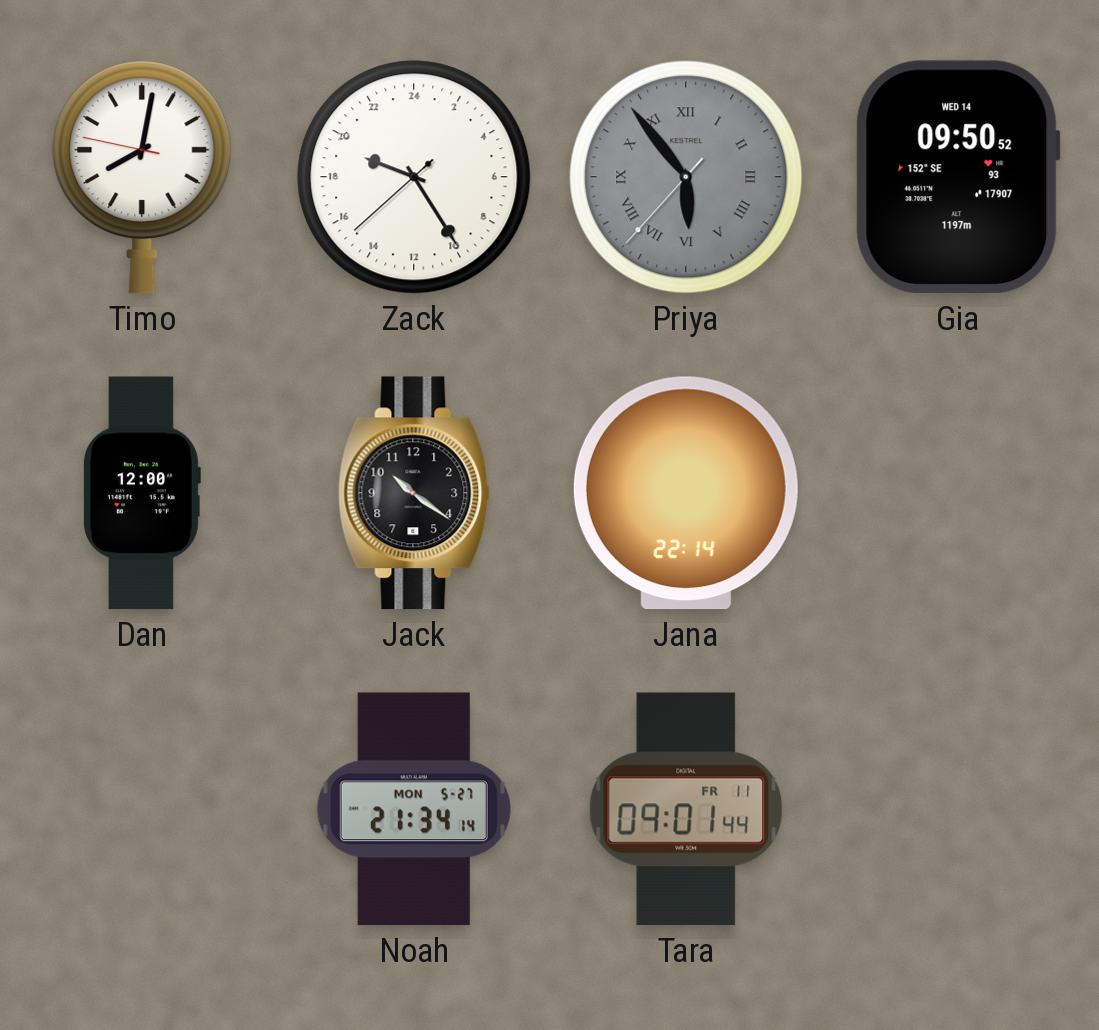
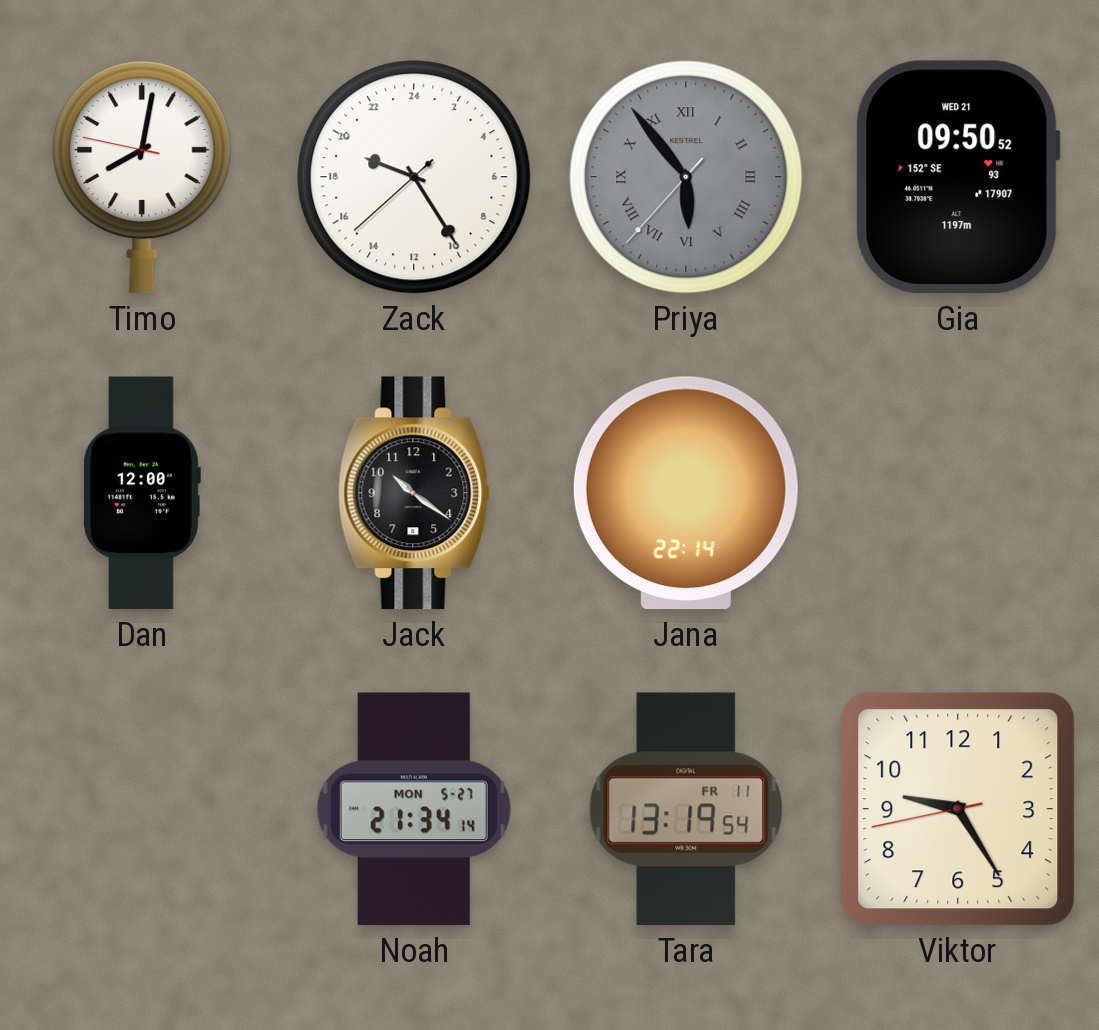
Gia date: WED 14 -> WED 21
Tara: 09:01 -> 13:19
Viktor: none -> 9:24
